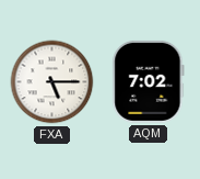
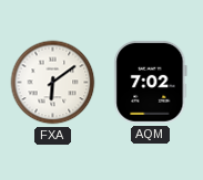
FXA: 5:15 -> 6:09
